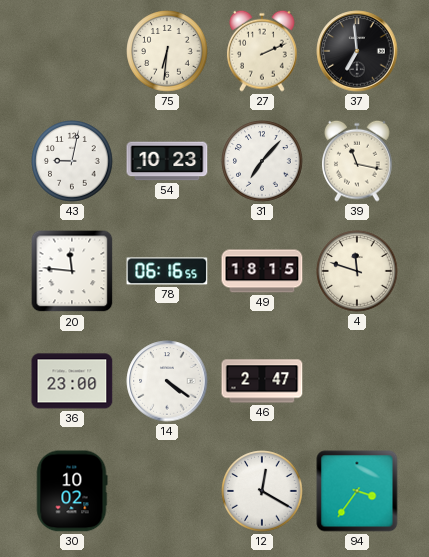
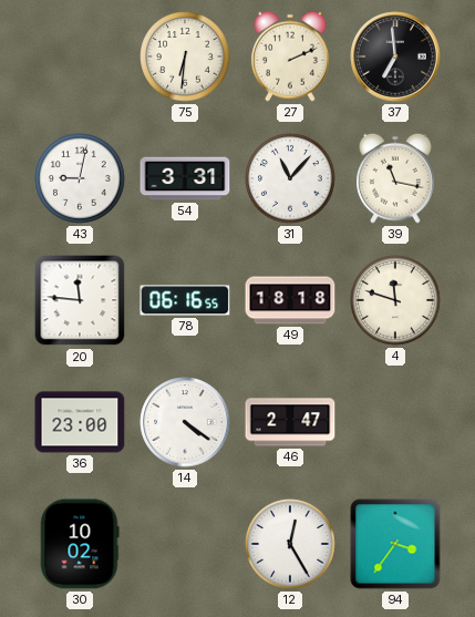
54: 10:23 -> 3:31
31: 7:07 -> 11:07
49: 18:15 -> 18:18
12: 12:20 -> 12:25
